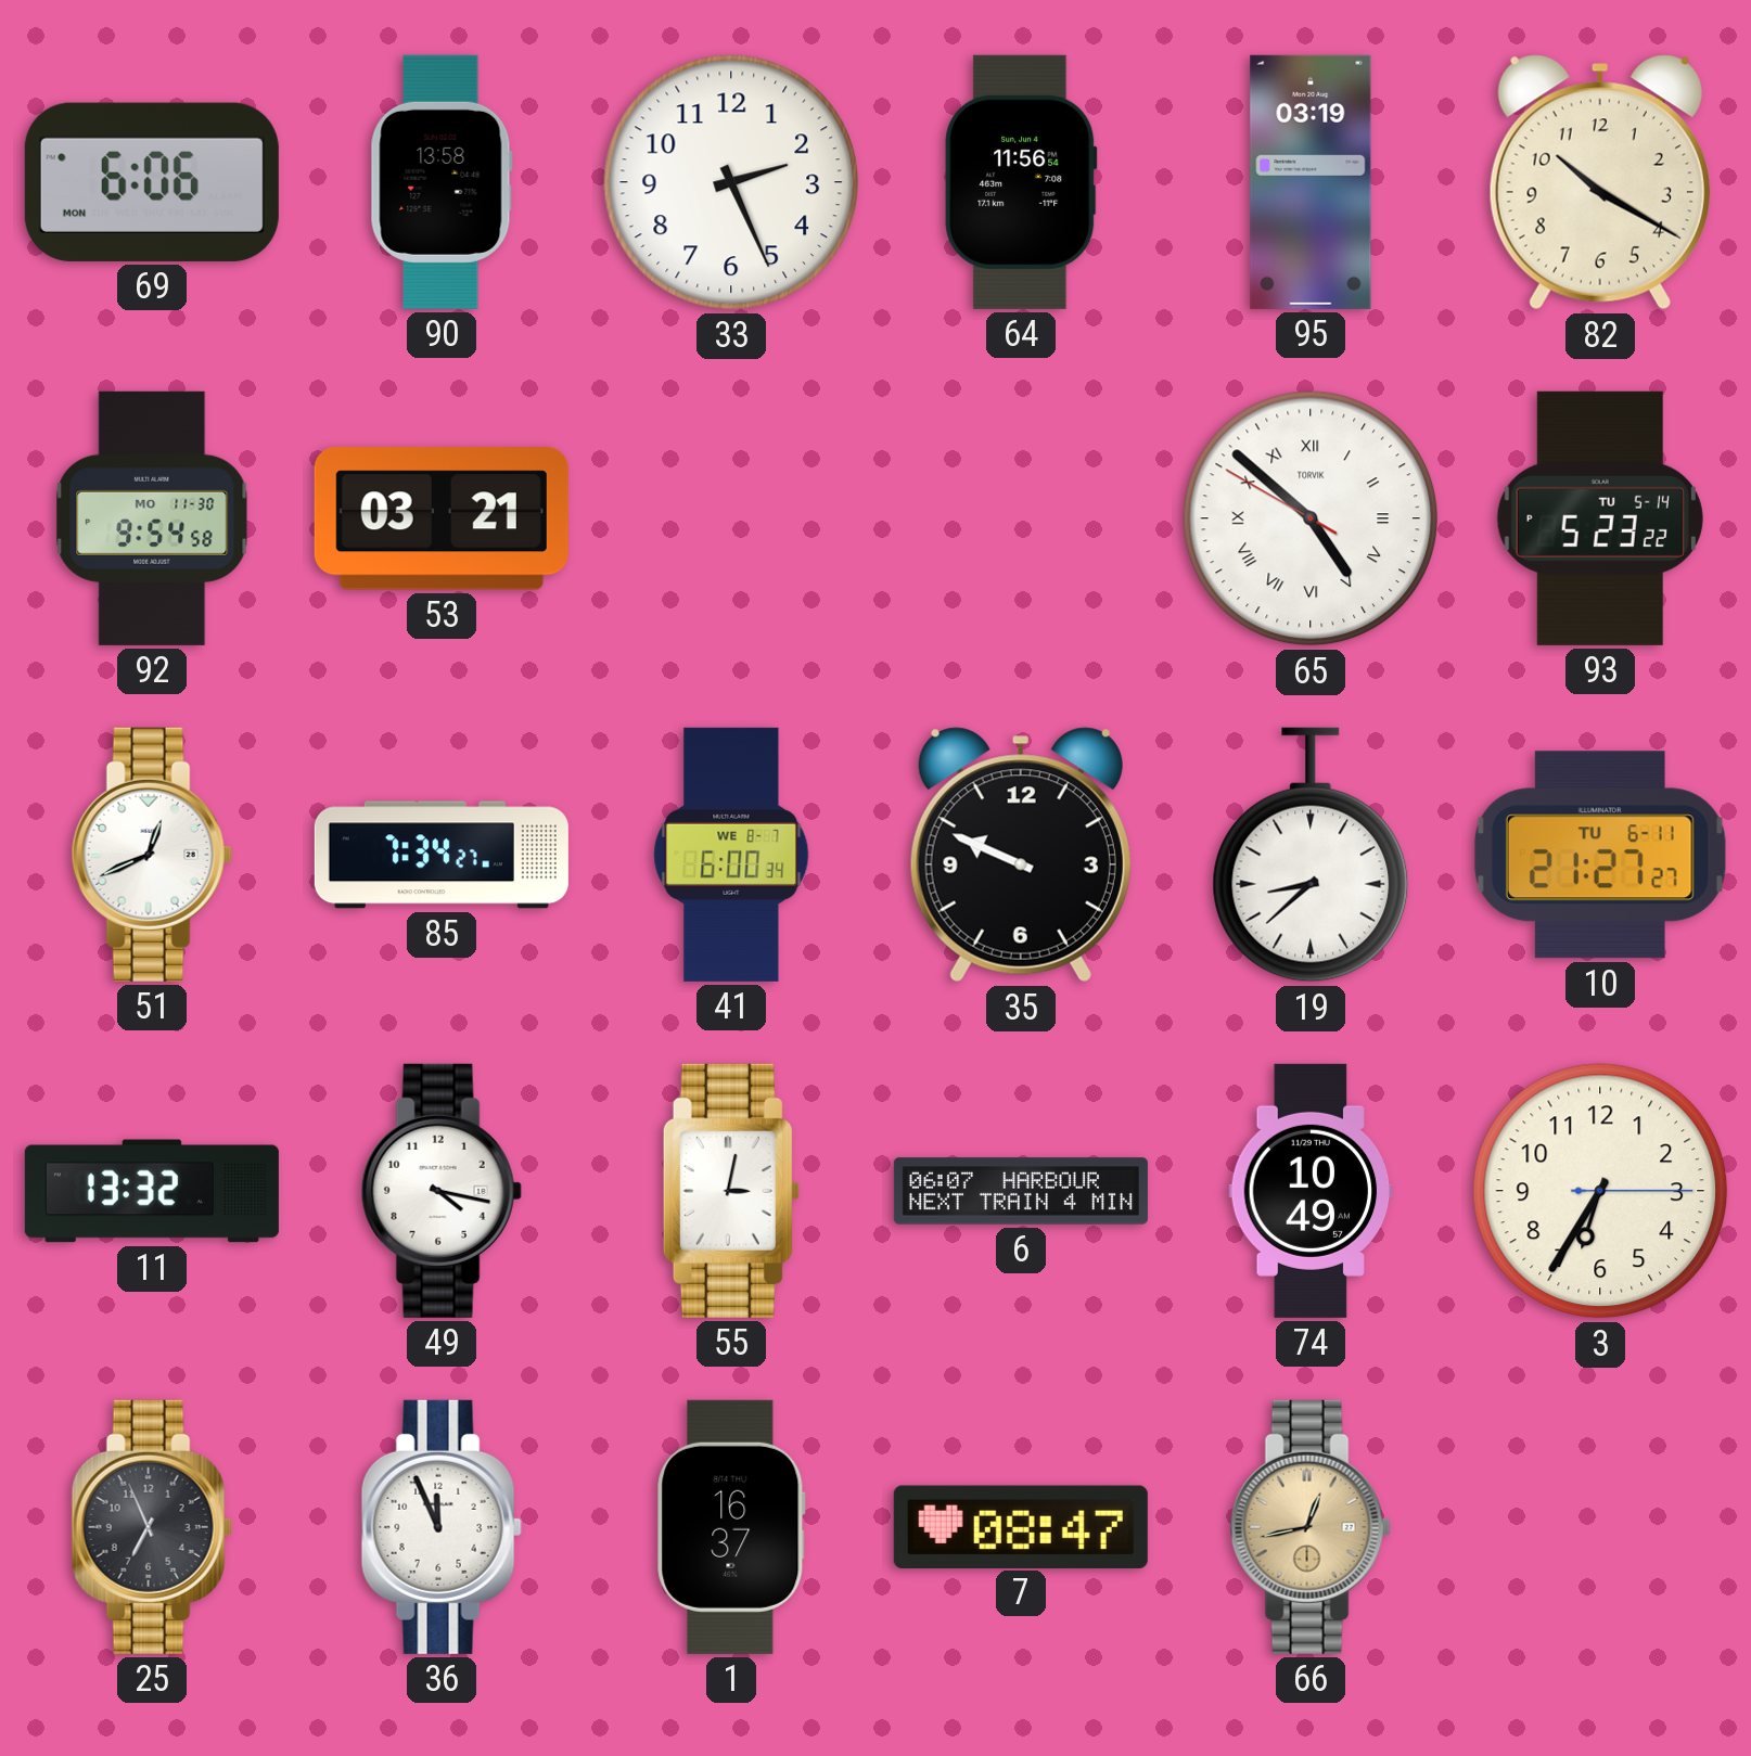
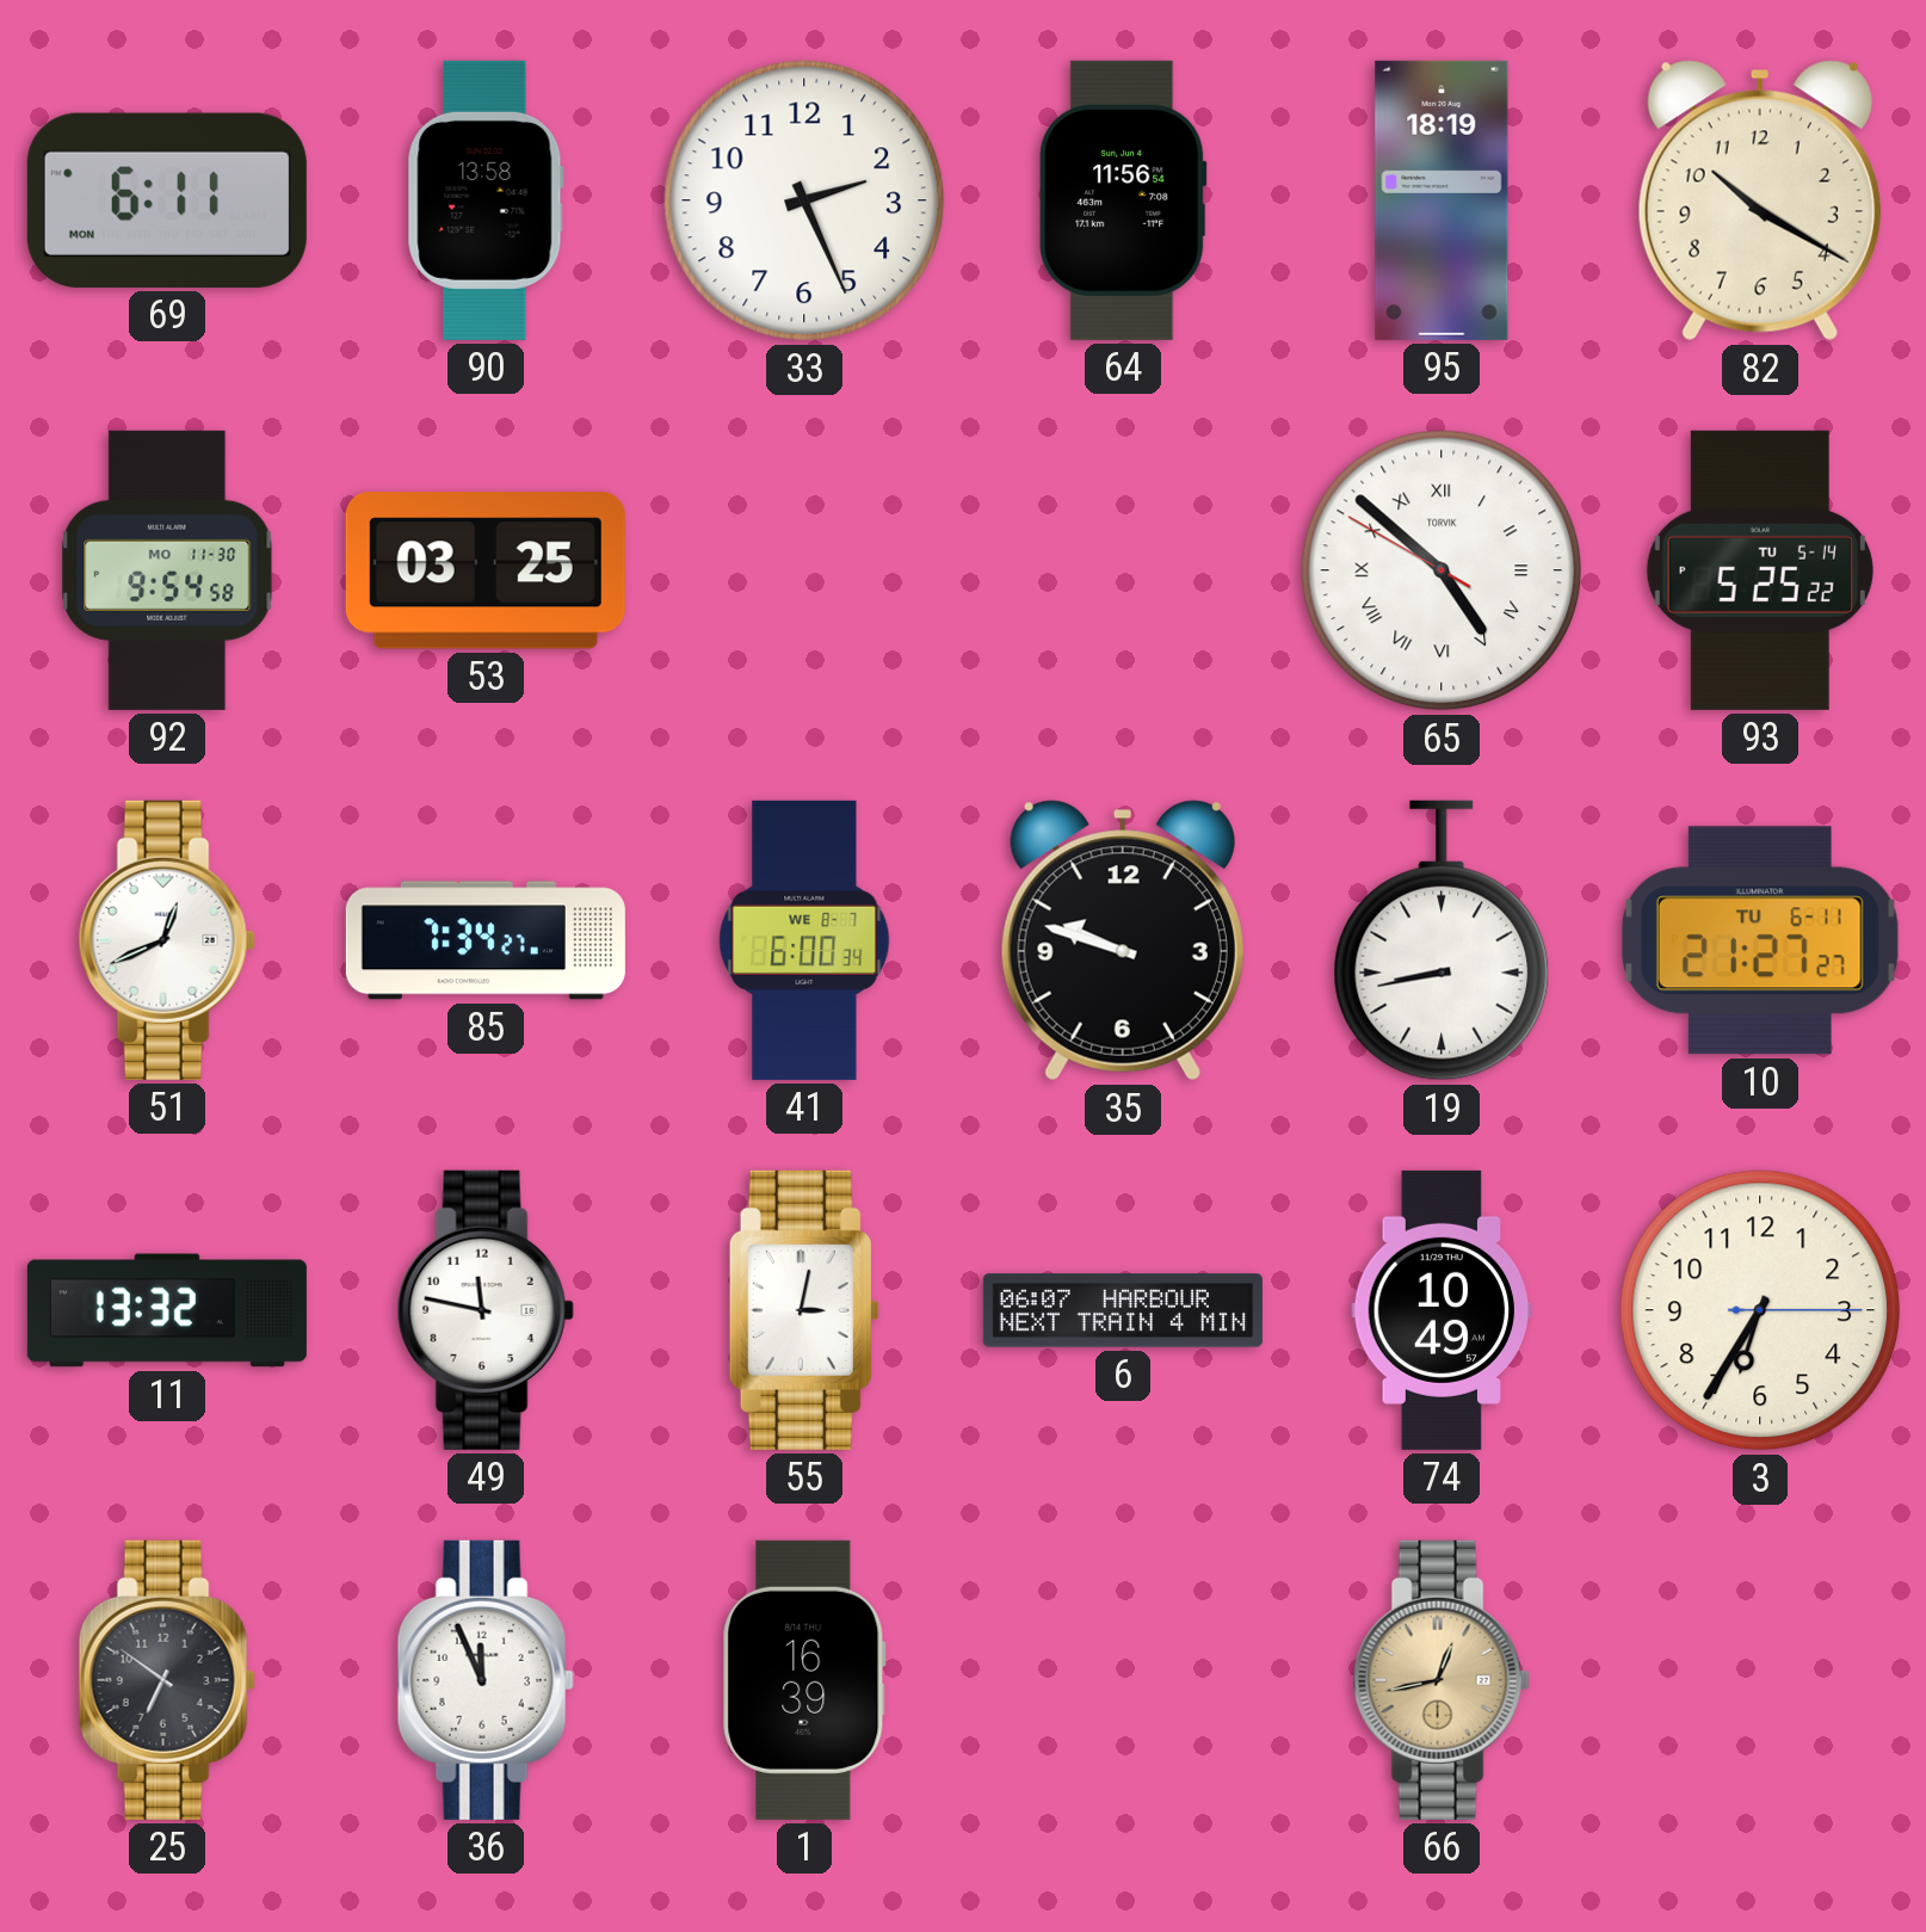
69: 6:06 -> 6:11
95: 03:19 -> 18:19
53: 03:21 -> 03:25
93: 5:23 -> 5:25
35: 9:49 -> 9:48
19: 8:38 -> 8:43
49: 4:17 -> 11:47
25: 6:56 -> 6:51
1: 16:37 -> 16:39
7: 08:47 -> none
